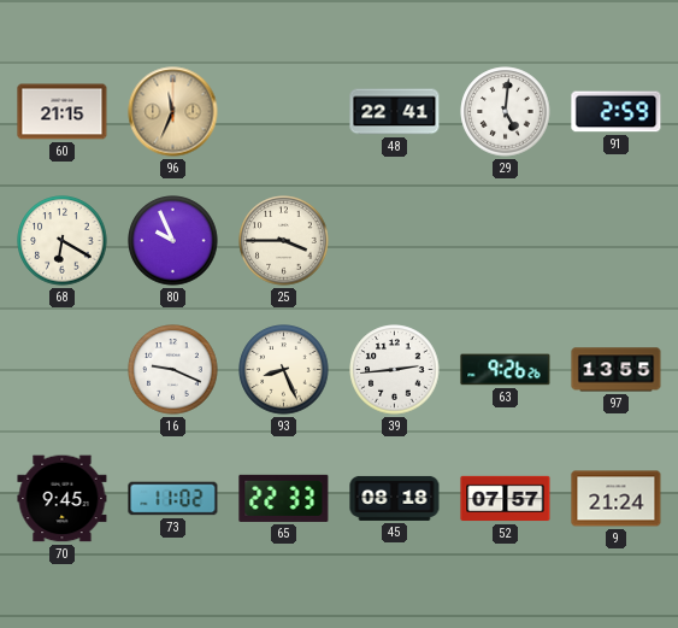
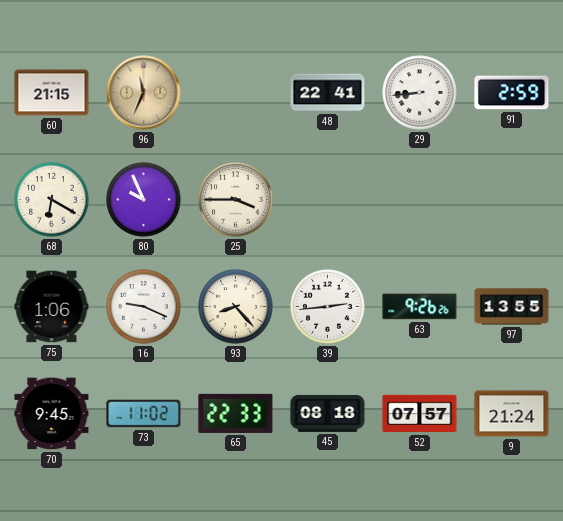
29: 5:01 -> 8:44
75: none -> 1:06
93: 8:26 -> 8:23
